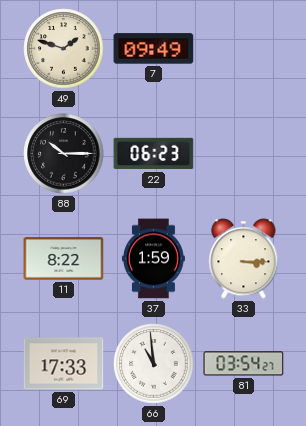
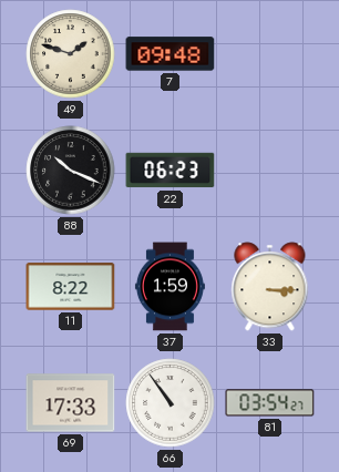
7: 09:49 -> 09:48
88: 10:15 -> 10:19
66: 10:59 -> 10:54
